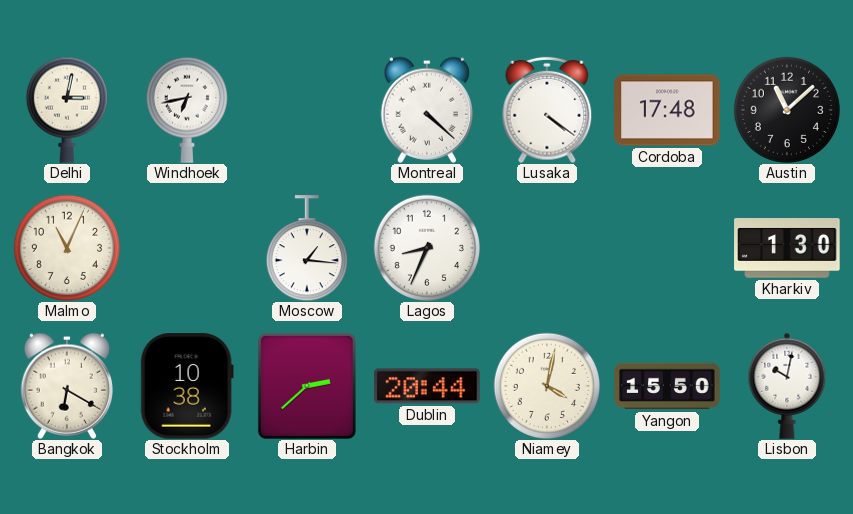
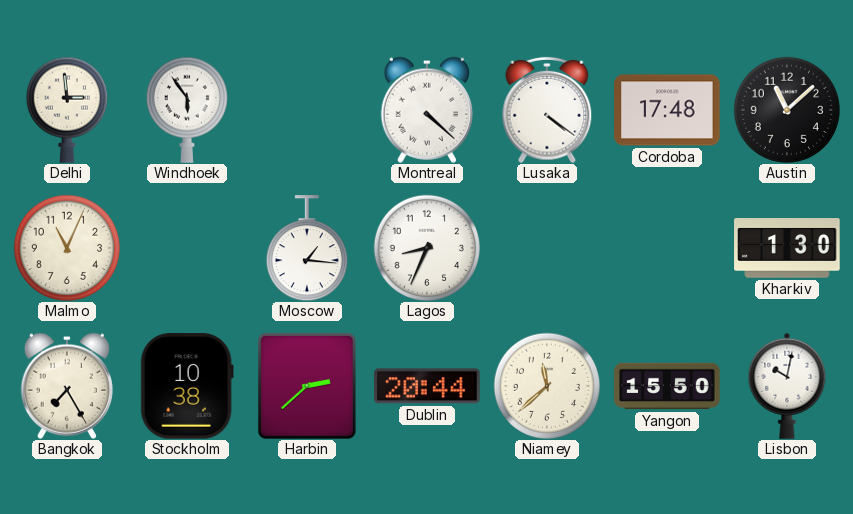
Delhi: 3:02 -> 2:59
Windhoek: 6:43 -> 5:54
Bangkok: 6:20 -> 7:25
Niamey: 4:02 -> 11:38
